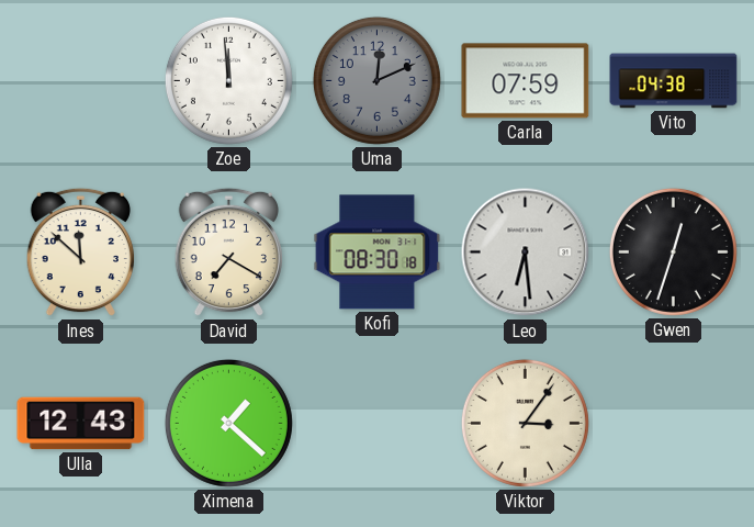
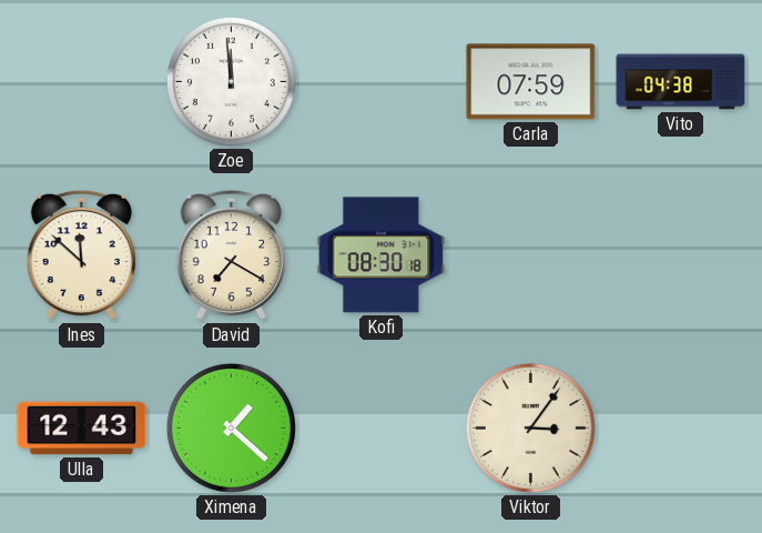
Uma: 12:11 -> none
Leo: 6:29 -> none
Gwen: 12:33 -> none
